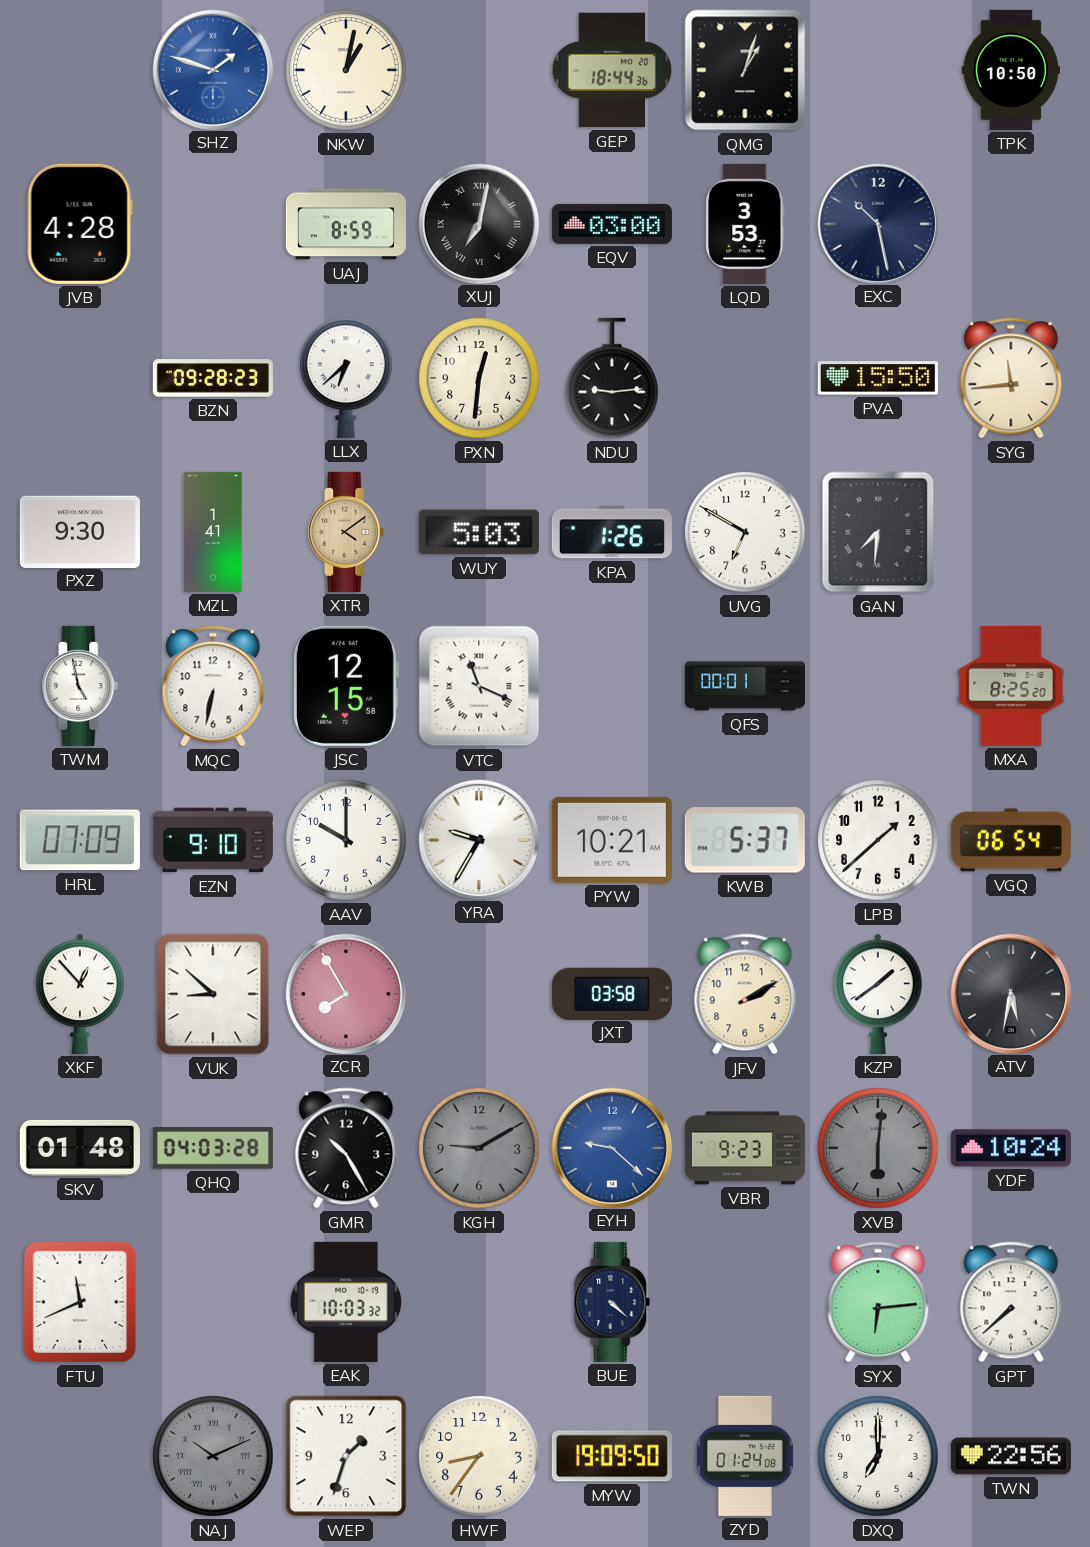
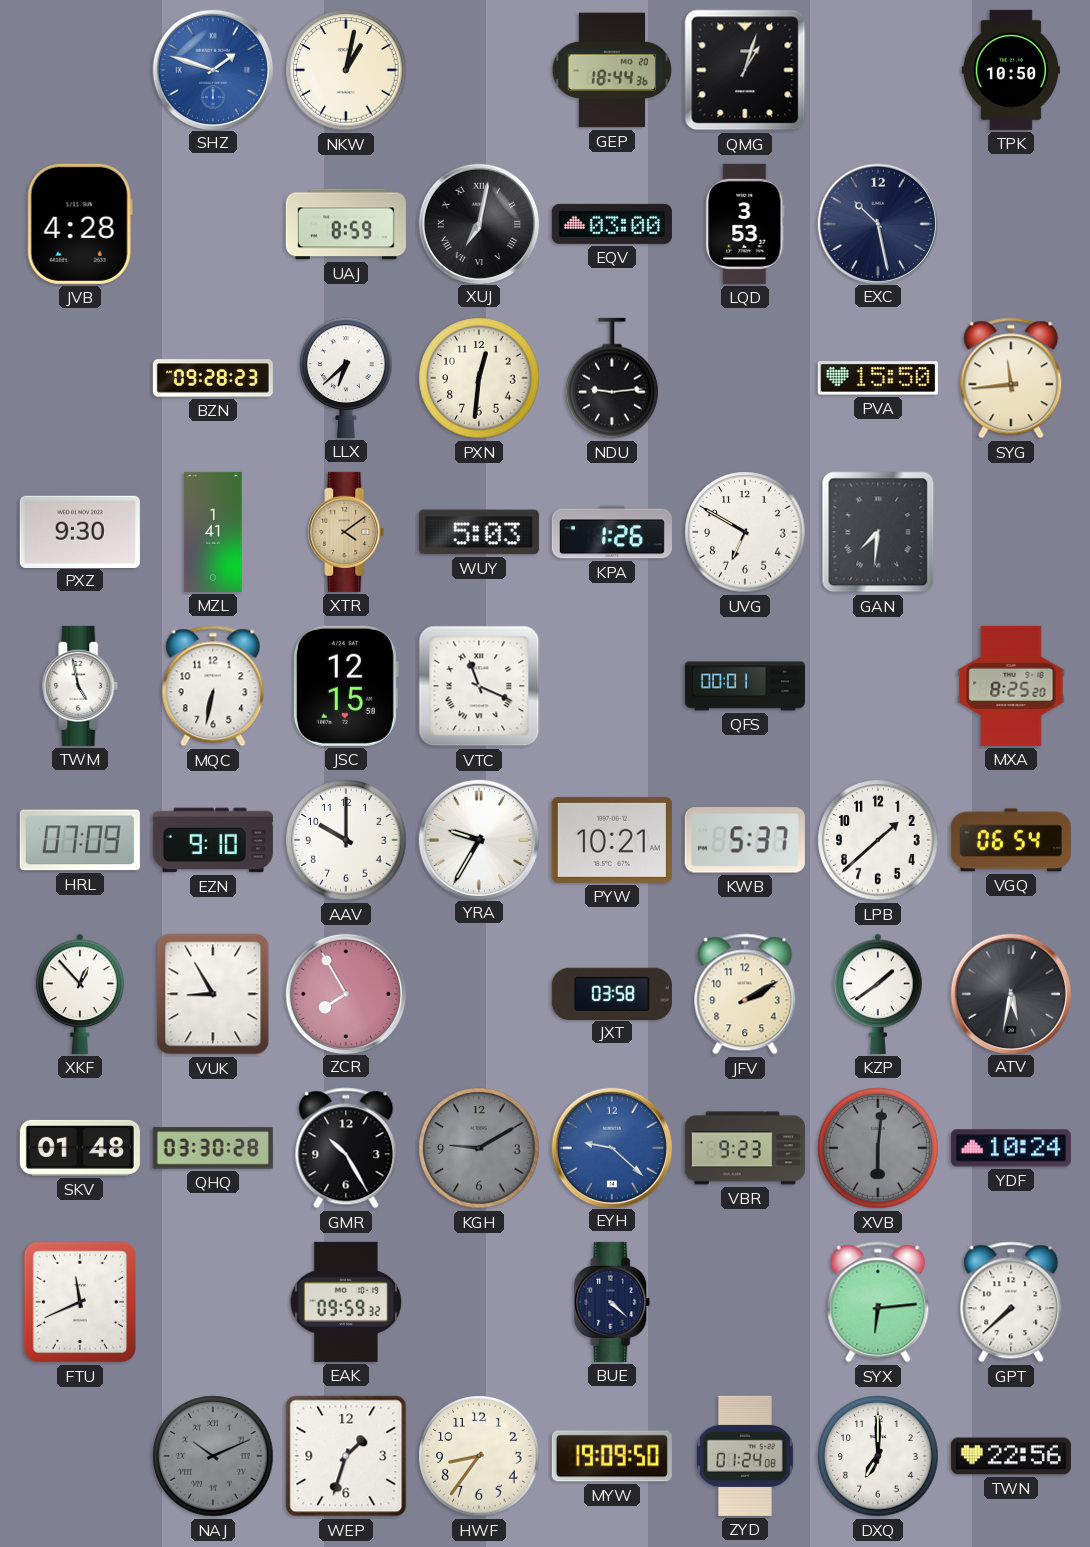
VUK: 8:52 -> 8:55
QHQ: 04:03 -> 03:30
EAK: 10:03 -> 09:59
